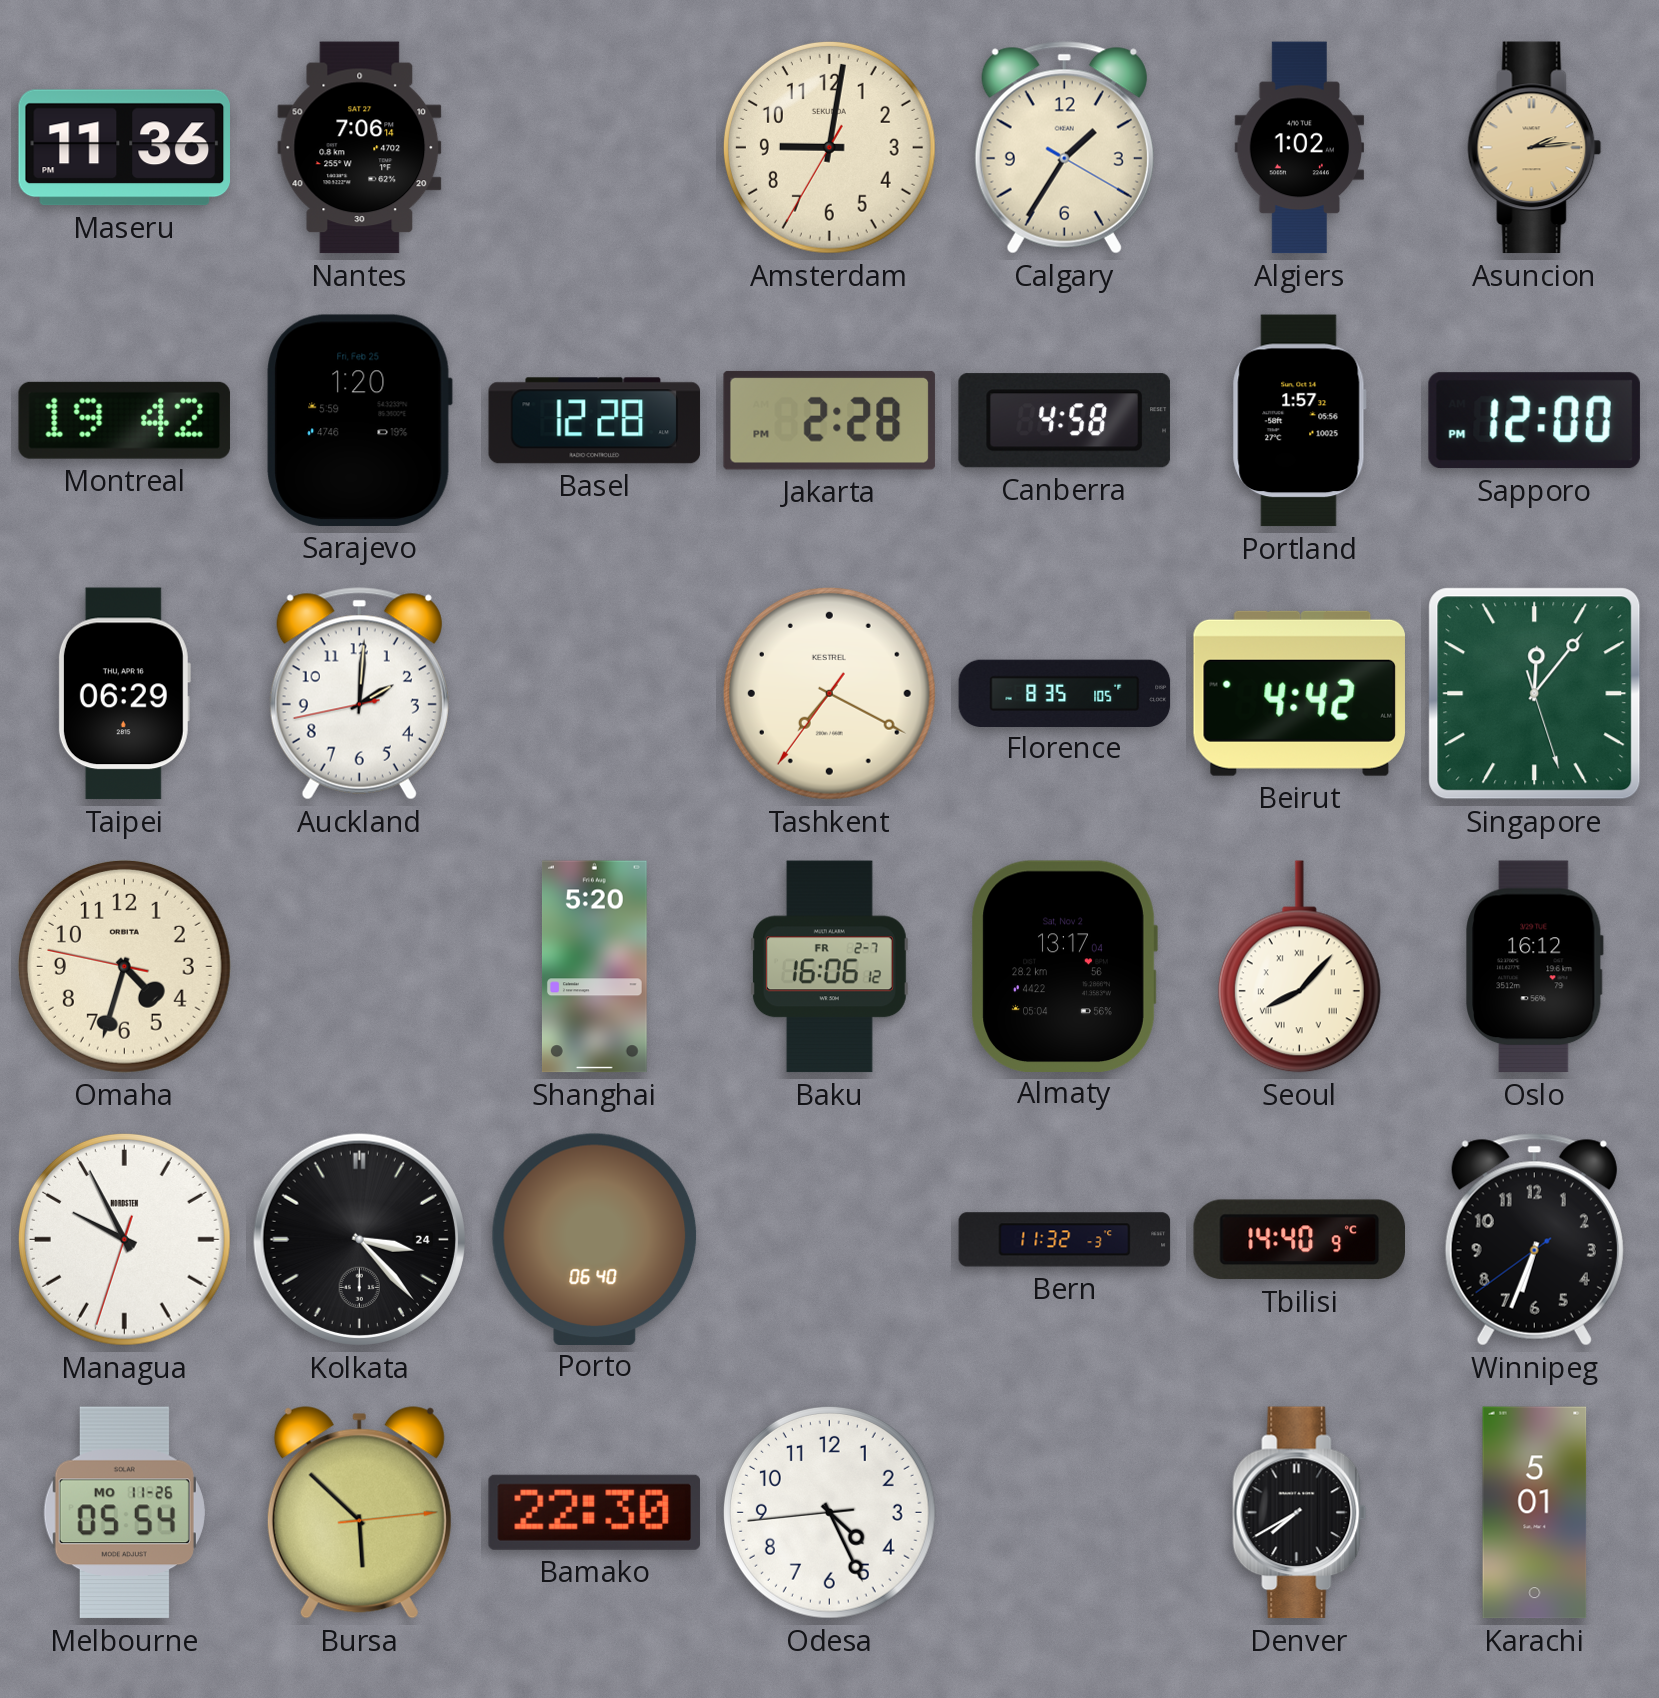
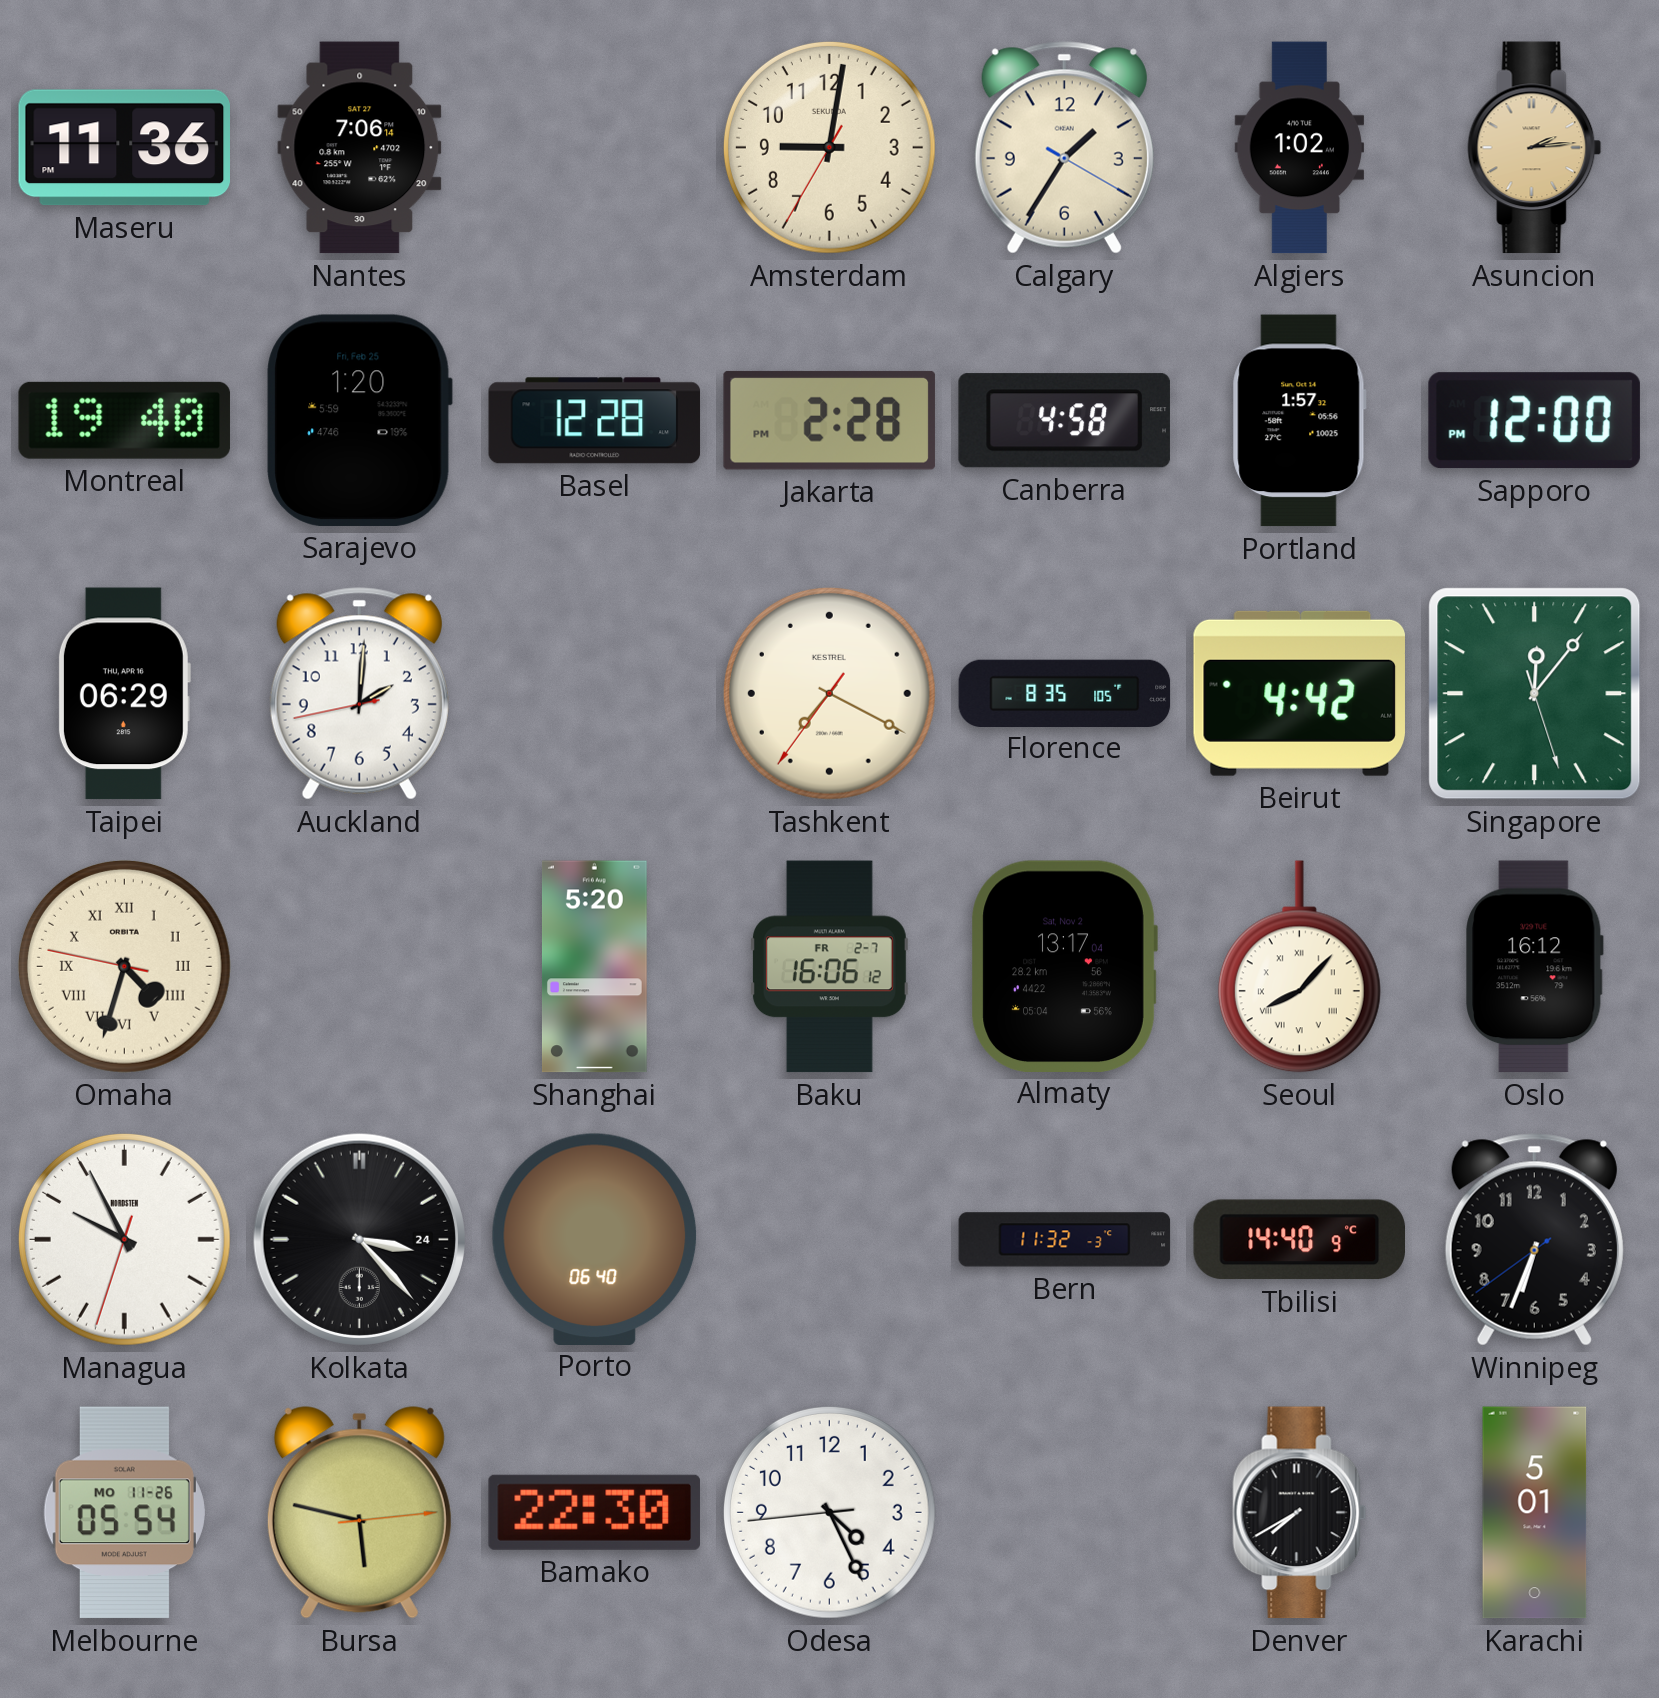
Montreal: 19:42 -> 19:40
Omaha numerals: Arabic -> Roman
Bursa: 5:52 -> 5:47
